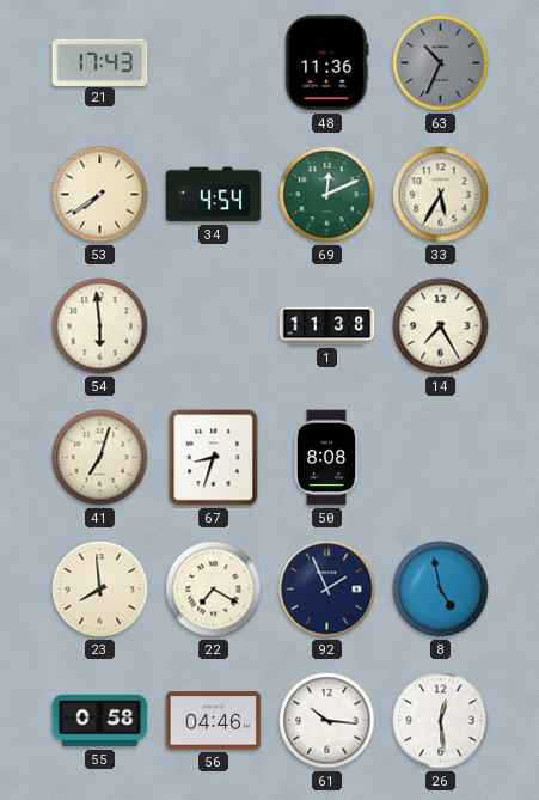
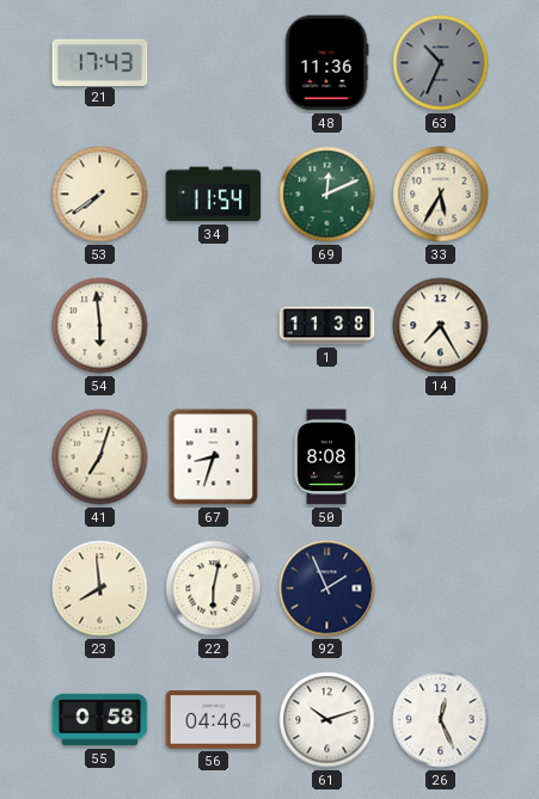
34: 4:54 -> 11:54
22: 7:20 -> 6:02
8: 4:58 -> none
61: 10:16 -> 10:12
26: 12:29 -> 12:26
